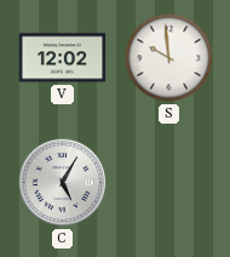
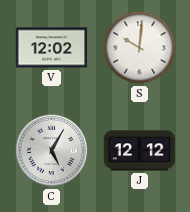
S: 9:59 -> 10:01
J: none -> 12:12
